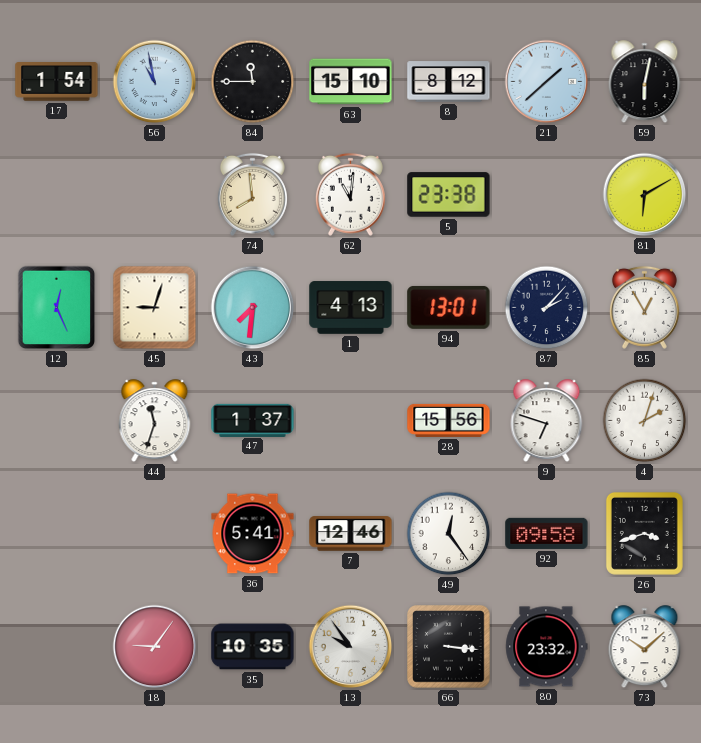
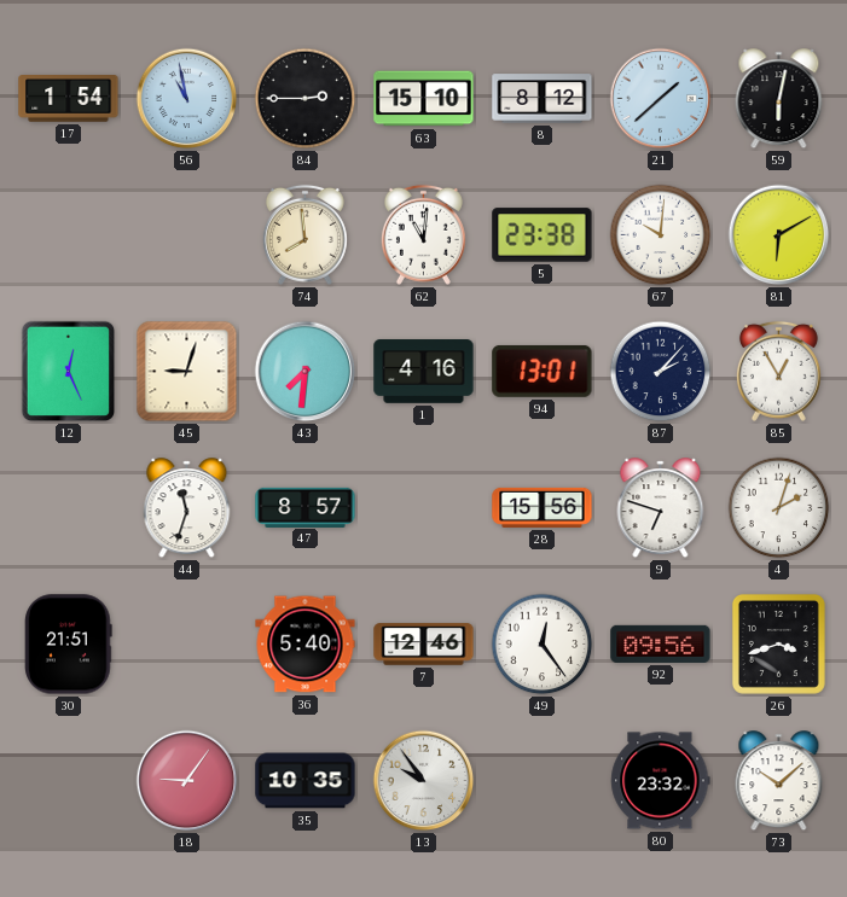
84: 11:45 -> 2:45
67: none -> 10:01
1: 4:13 -> 4:16
47: 1:37 -> 8:57
30: none -> 21:51
36: 5:41 -> 5:40
92: 09:58 -> 09:56
66: 3:16 -> none
